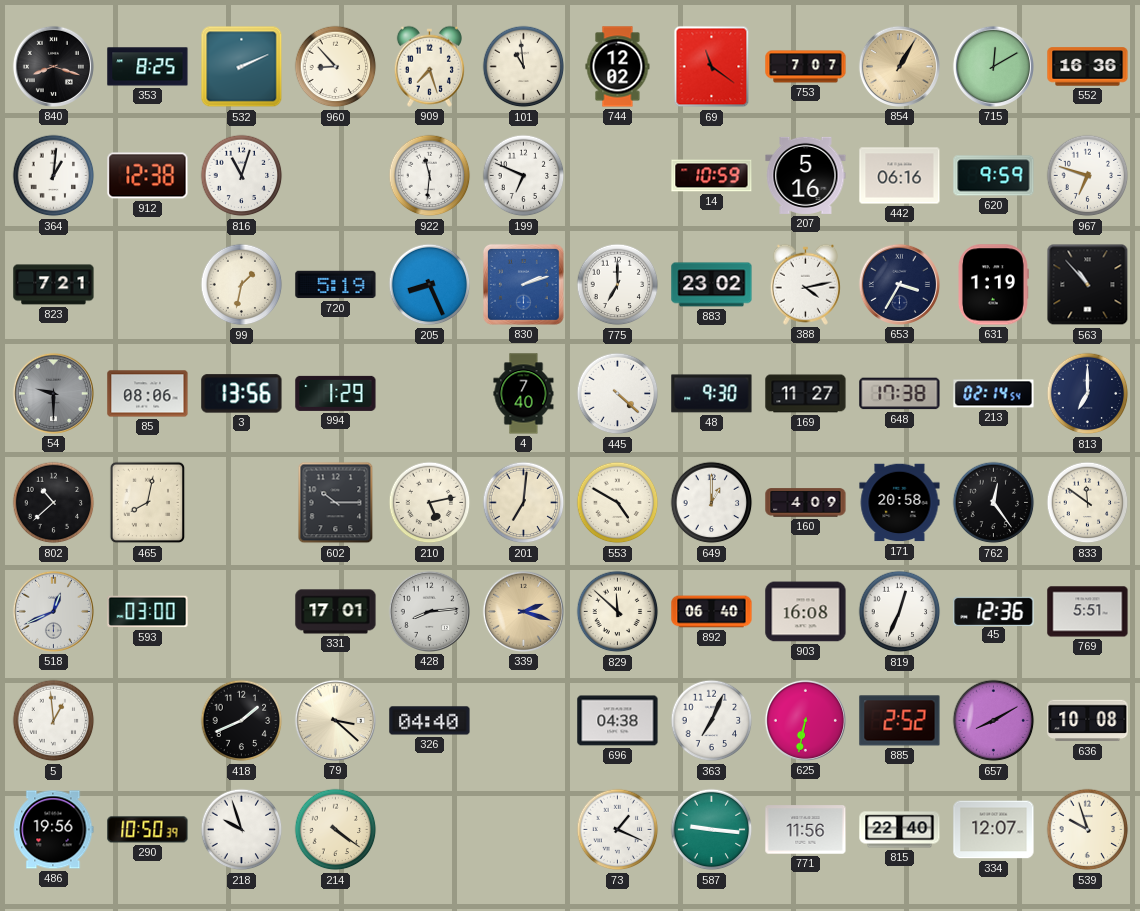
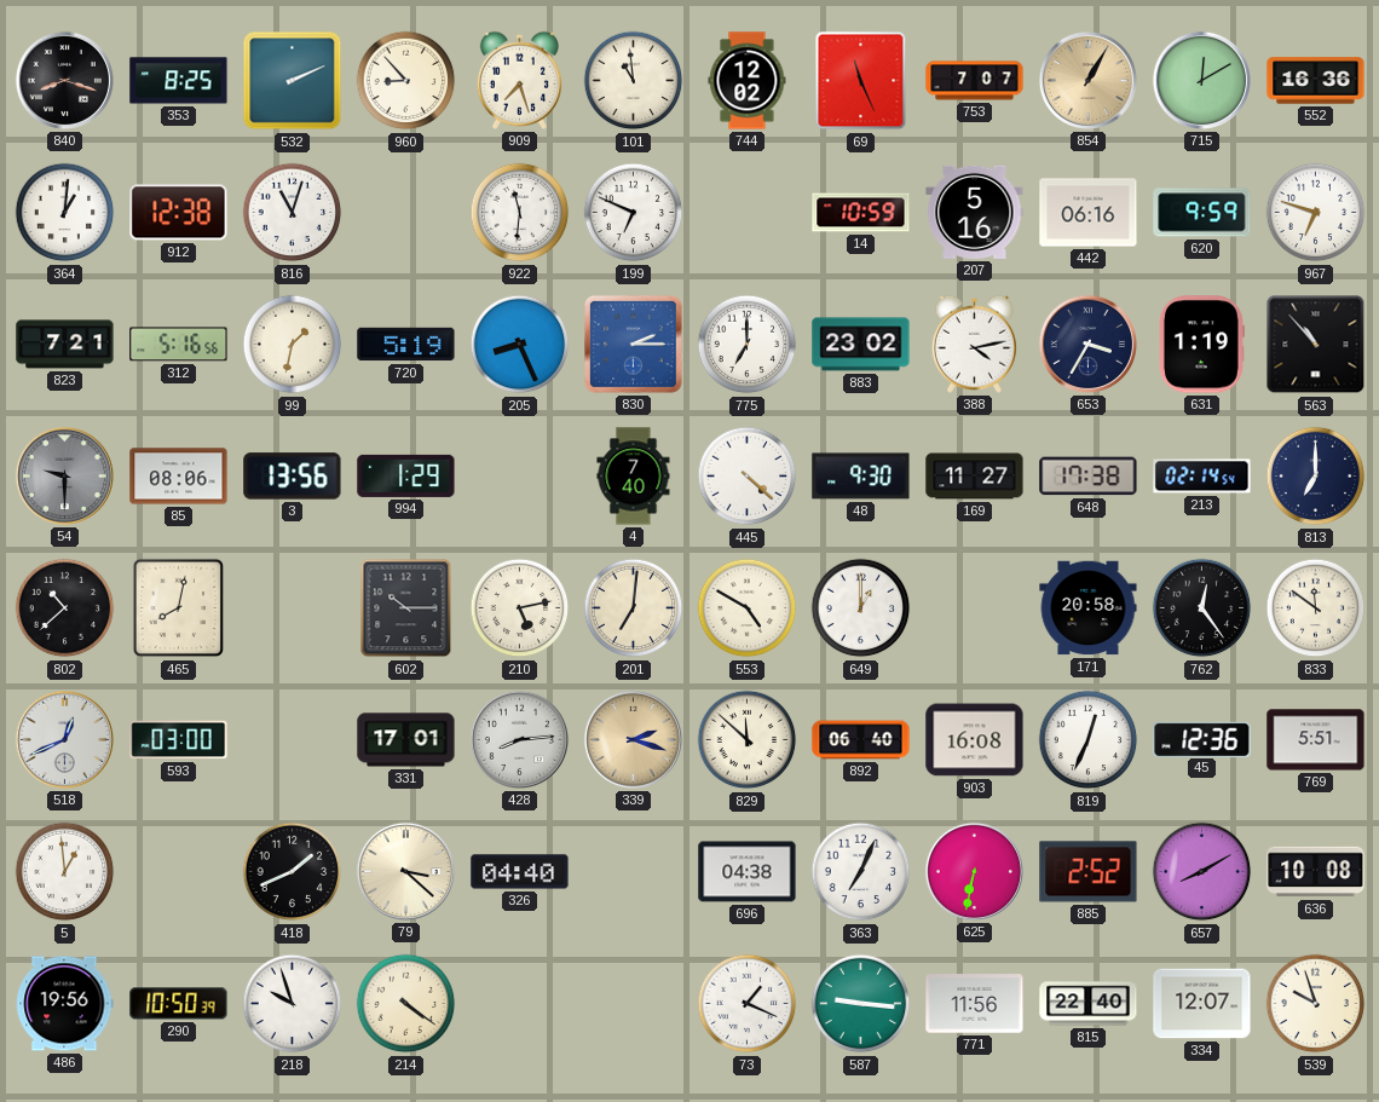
69: 11:21 -> 11:26
312: none -> 5:16
830: 2:12 -> 2:15
160: 4:09 -> none
